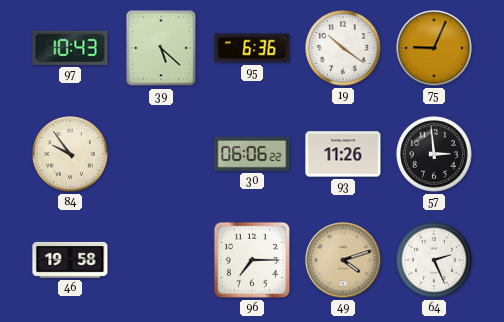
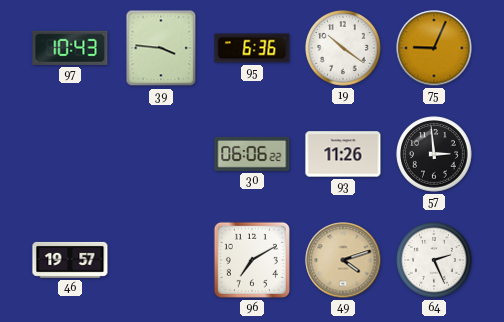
39: 5:22 -> 3:46
84: 9:54 -> none
46: 19:58 -> 19:57
96: 7:15 -> 7:10
